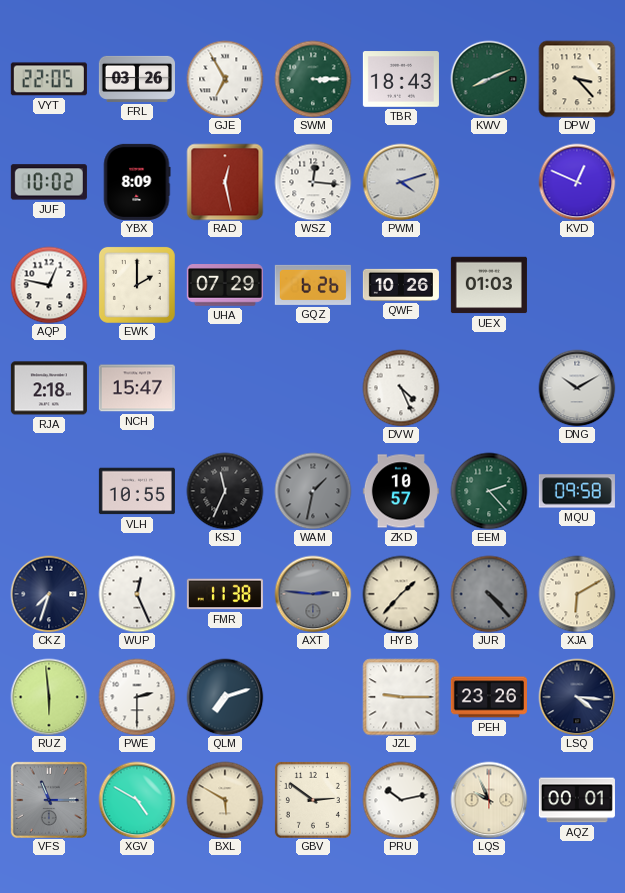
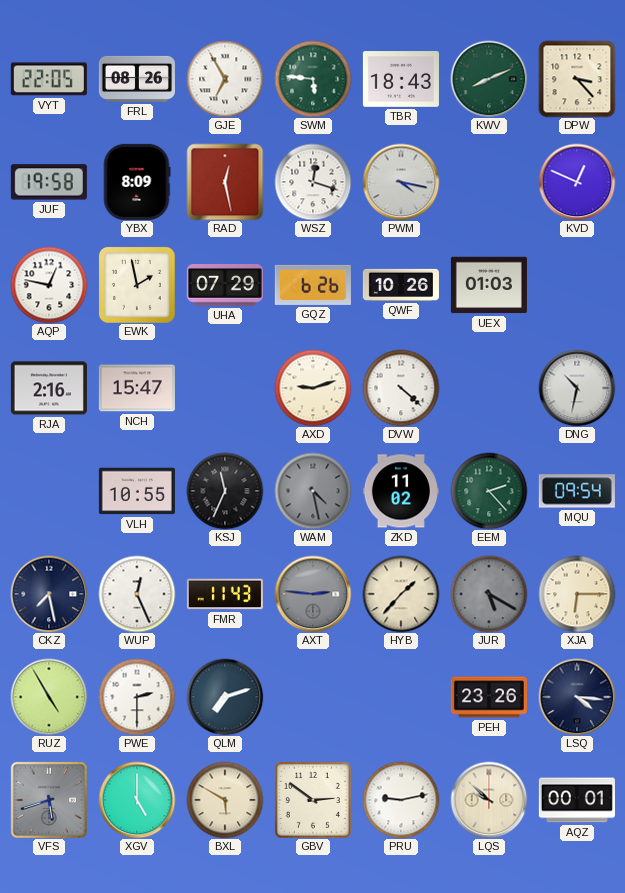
FRL: 03:26 -> 08:26
SWM: 3:15 -> 5:46
JUF: 10:02 -> 19:58
WSZ: 12:16 -> 12:18
PWM: 4:12 -> 4:17
EWK: 2:00 -> 1:58
RJA: 2:18 -> 2:16
AXD: none -> 9:12
DVW: 4:26 -> 4:22
DNG: 10:10 -> 10:32
WAM: 1:32 -> 4:28
ZKD: 10:57 -> 11:02
MQU: 09:58 -> 09:54
CKZ: 7:33 -> 7:28
FMR: 11:38 -> 11:43
JUR: 4:23 -> 5:20
XJA: 6:10 -> 6:15
RUZ: 5:59 -> 4:55
JZL: 9:15 -> none
VFS: 11:15 -> 5:42
XGV: 4:50 -> 5:00
PRU: 10:13 -> 9:13
LQS: 9:56 -> 9:52
